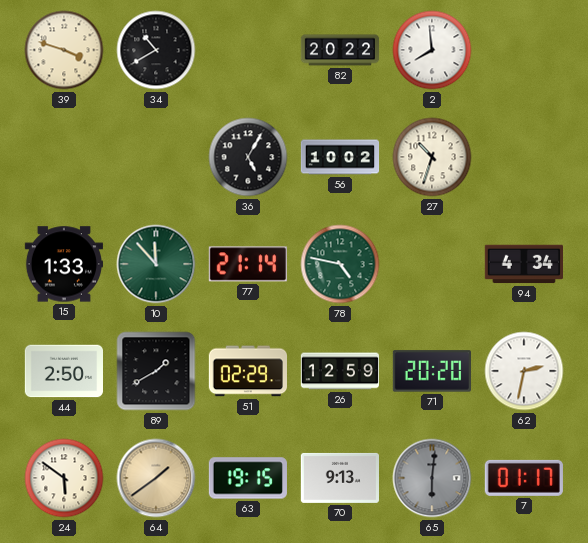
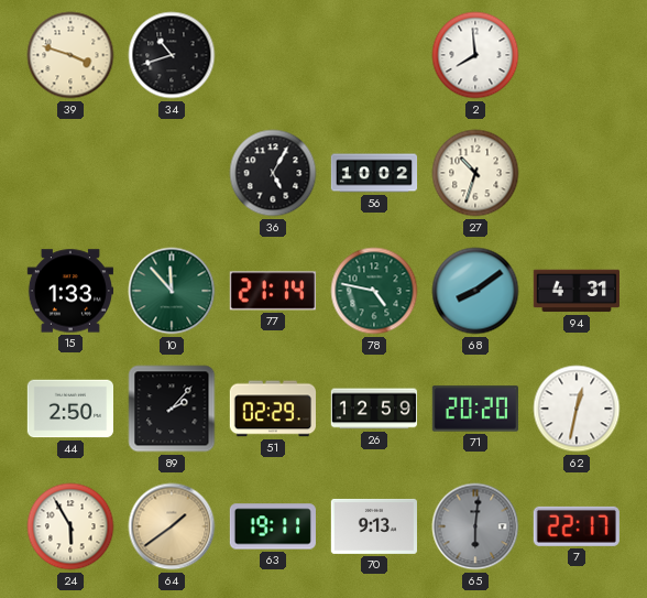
34: 10:40 -> 10:42
82: 20:22 -> none
68: none -> 8:09
94: 4:34 -> 4:31
89: 1:40 -> 2:07
62: 2:32 -> 12:32
24: 5:51 -> 5:55
63: 19:15 -> 19:11
7: 01:17 -> 22:17
